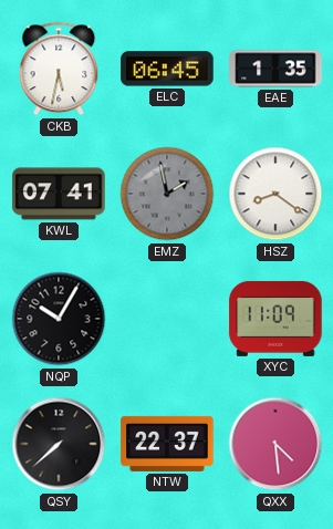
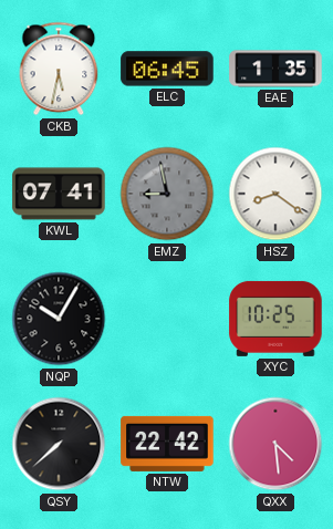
EMZ: 1:58 -> 8:58
XYC: 11:09 -> 10:25
NTW: 22:37 -> 22:42
